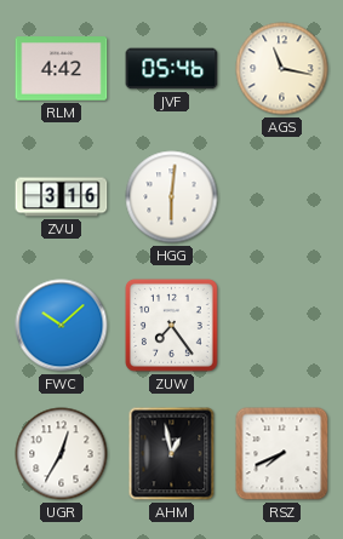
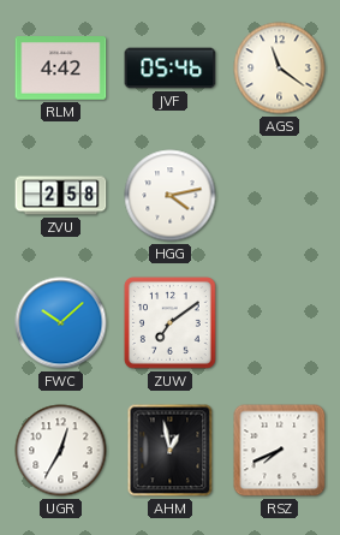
AGS: 11:17 -> 11:21
ZVU: 3:16 -> 2:58
HGG: 6:01 -> 4:13
ZUW: 7:24 -> 7:09
